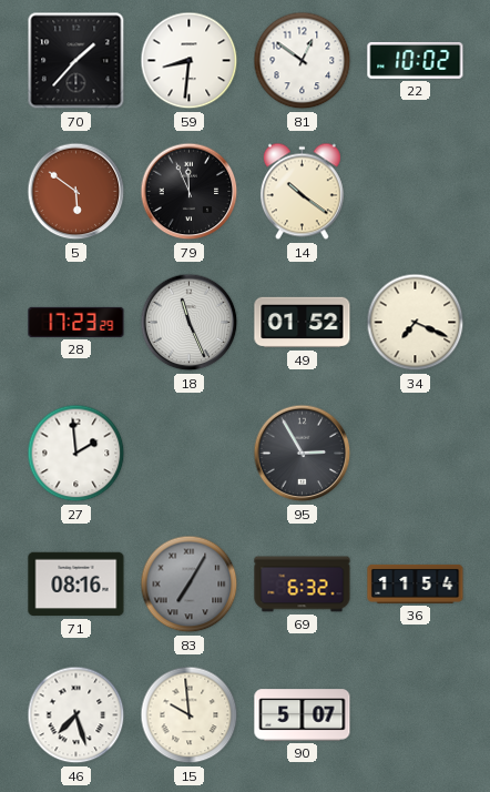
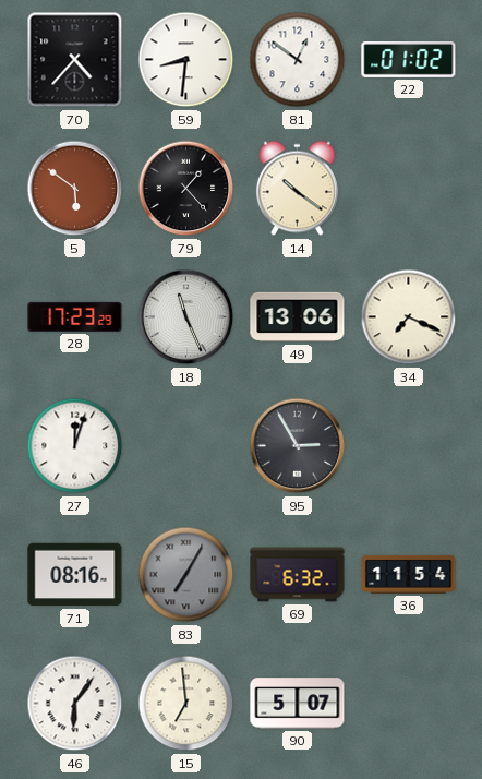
70: 1:37 -> 4:37
22: 10:02 -> 01:02
79: 11:56 -> 1:23
49: 01:52 -> 13:06
27: 1:59 -> 12:03
46: 7:27 -> 6:06
15: 9:59 -> 6:59
